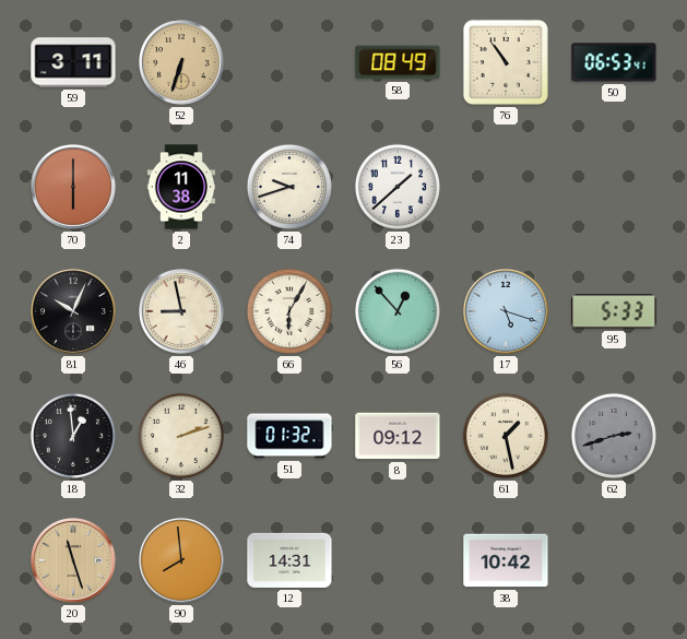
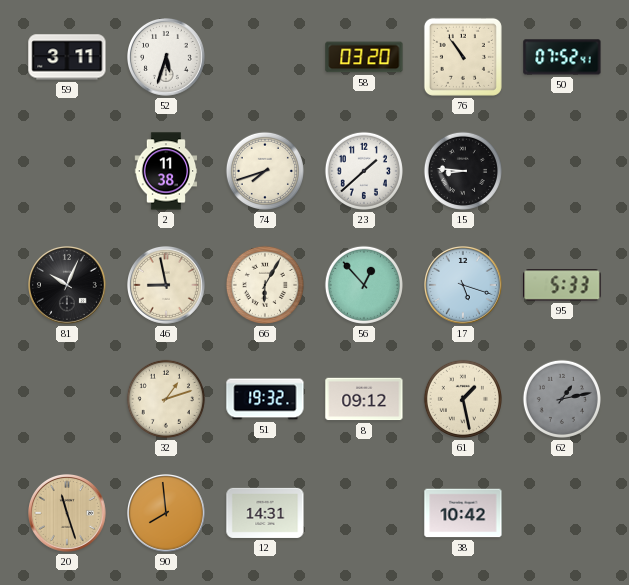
52: 6:33 -> 5:33
52 dial: champagne -> white
58: 08:49 -> 03:20
50: 06:53 -> 07:52
70: 6:00 -> none
74: 9:42 -> 7:42
15: none -> 8:46
18: 12:59 -> none
32: 2:12 -> 1:12
51: 01:32 -> 19:32
62: 2:42 -> 1:13
